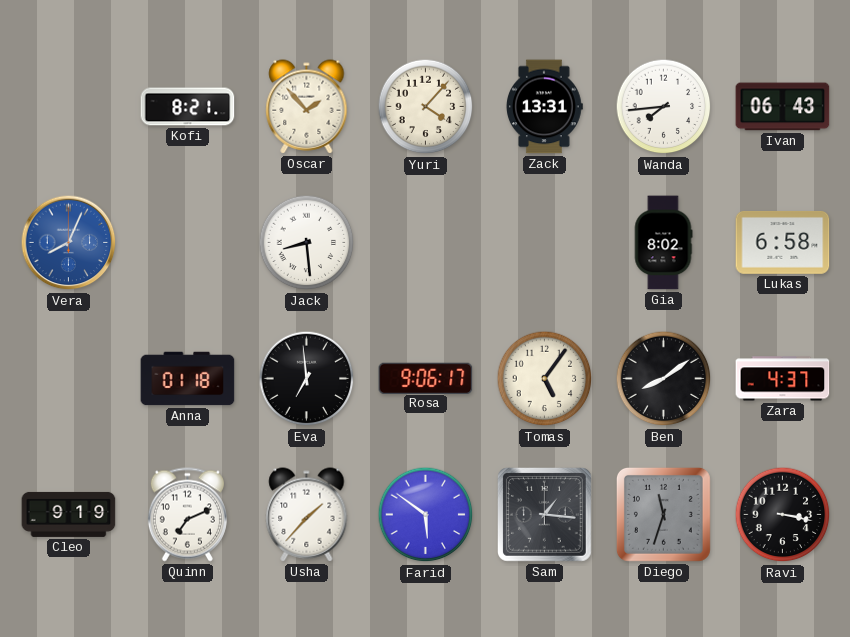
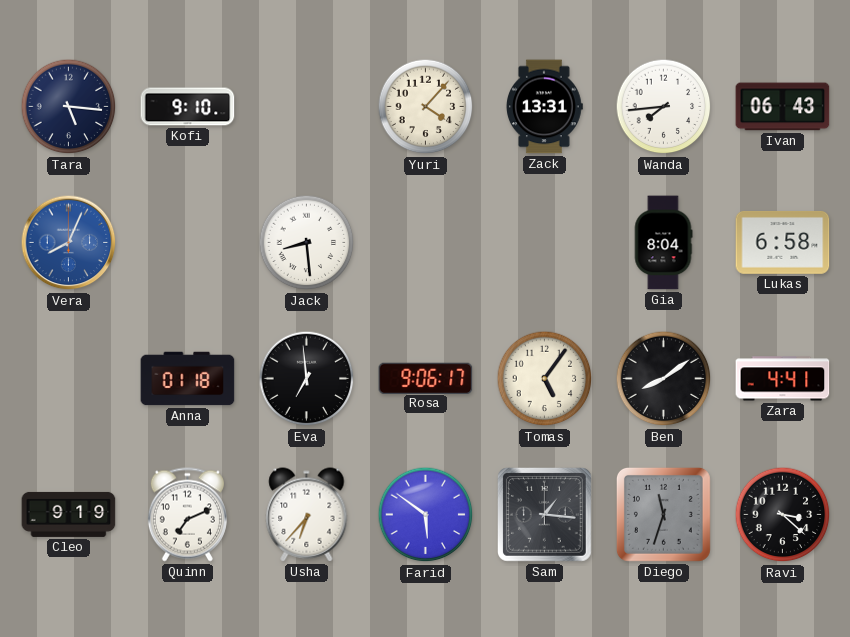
Tara: none -> 5:16
Kofi: 8:21 -> 9:10
Oscar: 1:53 -> none
Gia: 8:02 -> 8:04
Zara: 4:37 -> 4:41
Usha: 1:37 -> 6:37
Ravi: 3:17 -> 3:22
